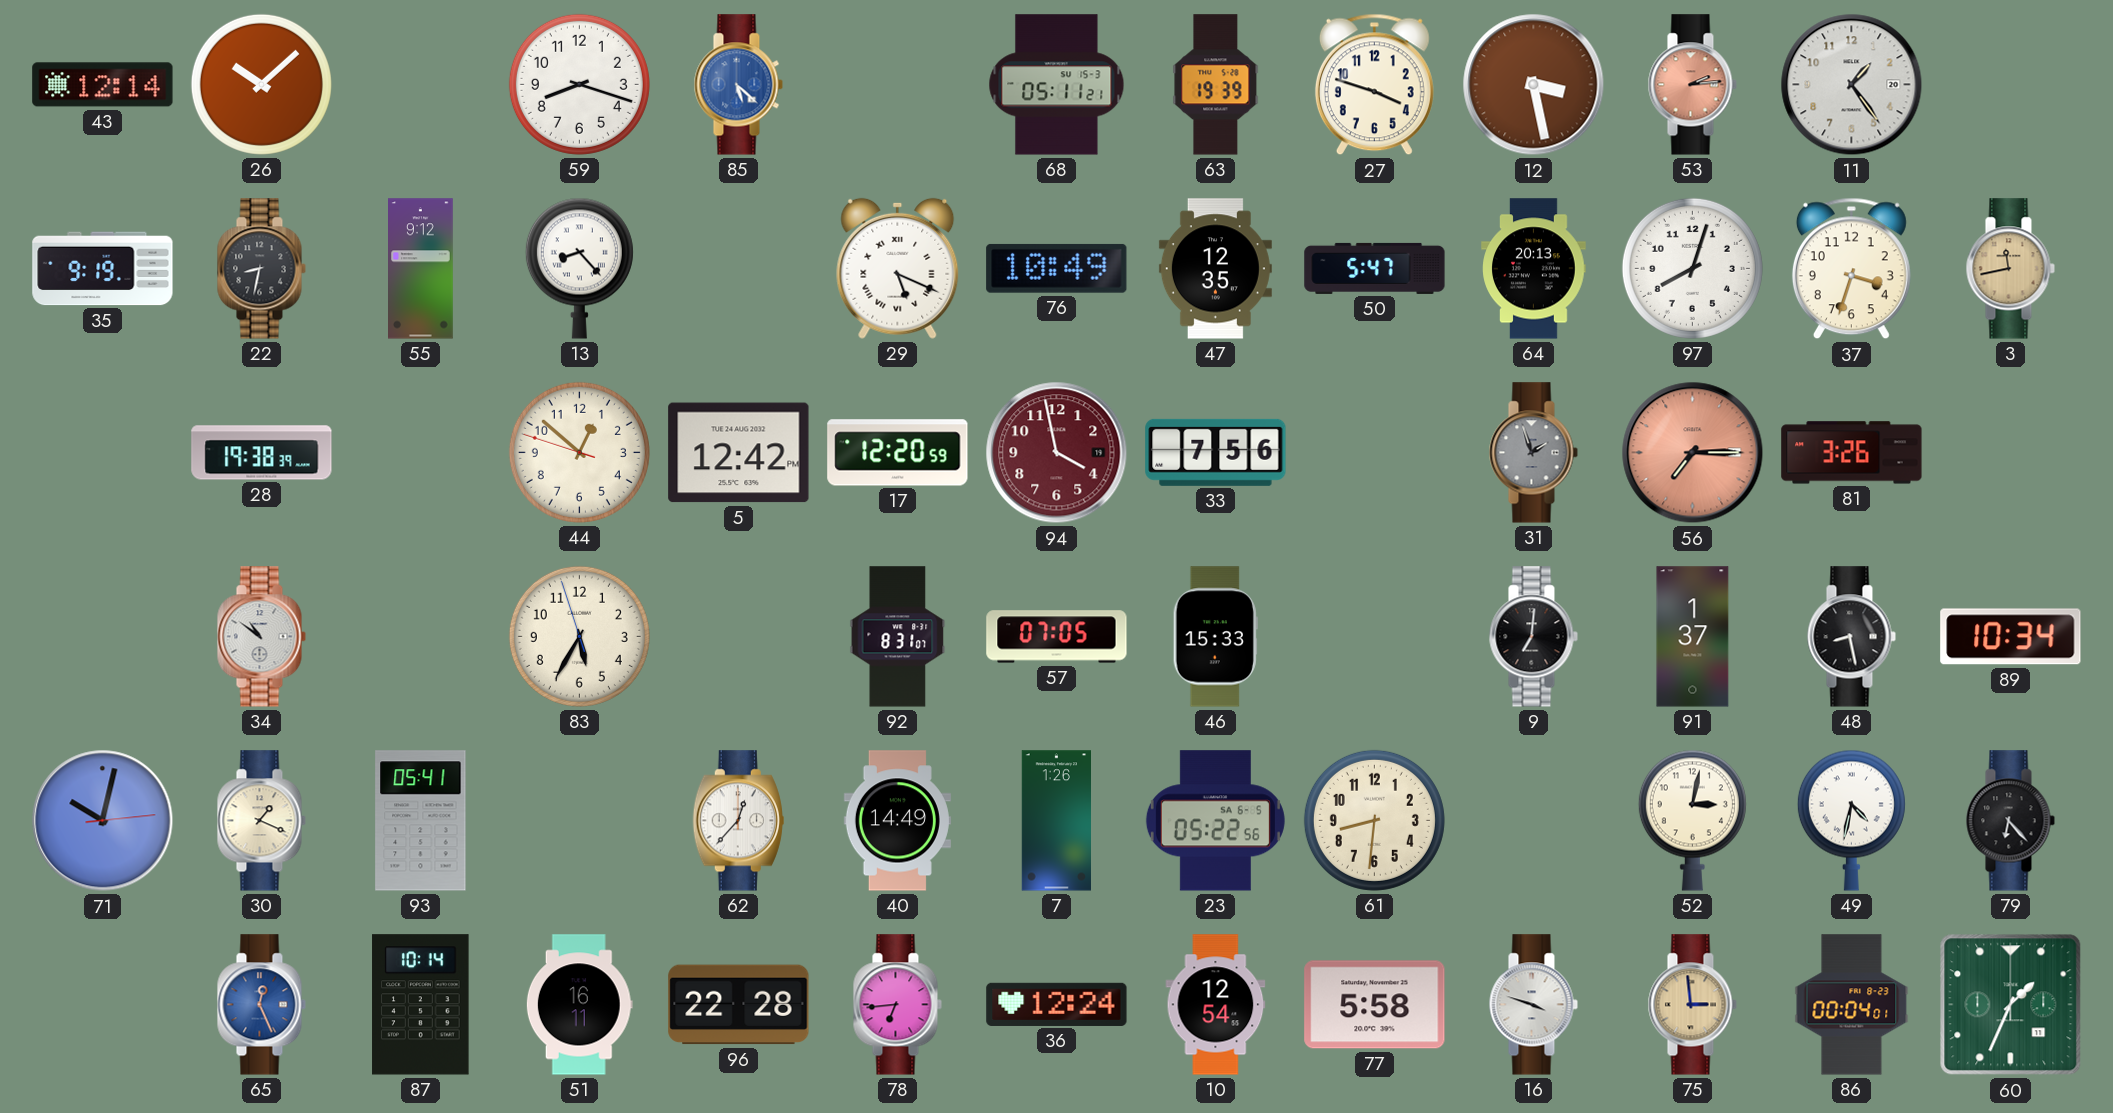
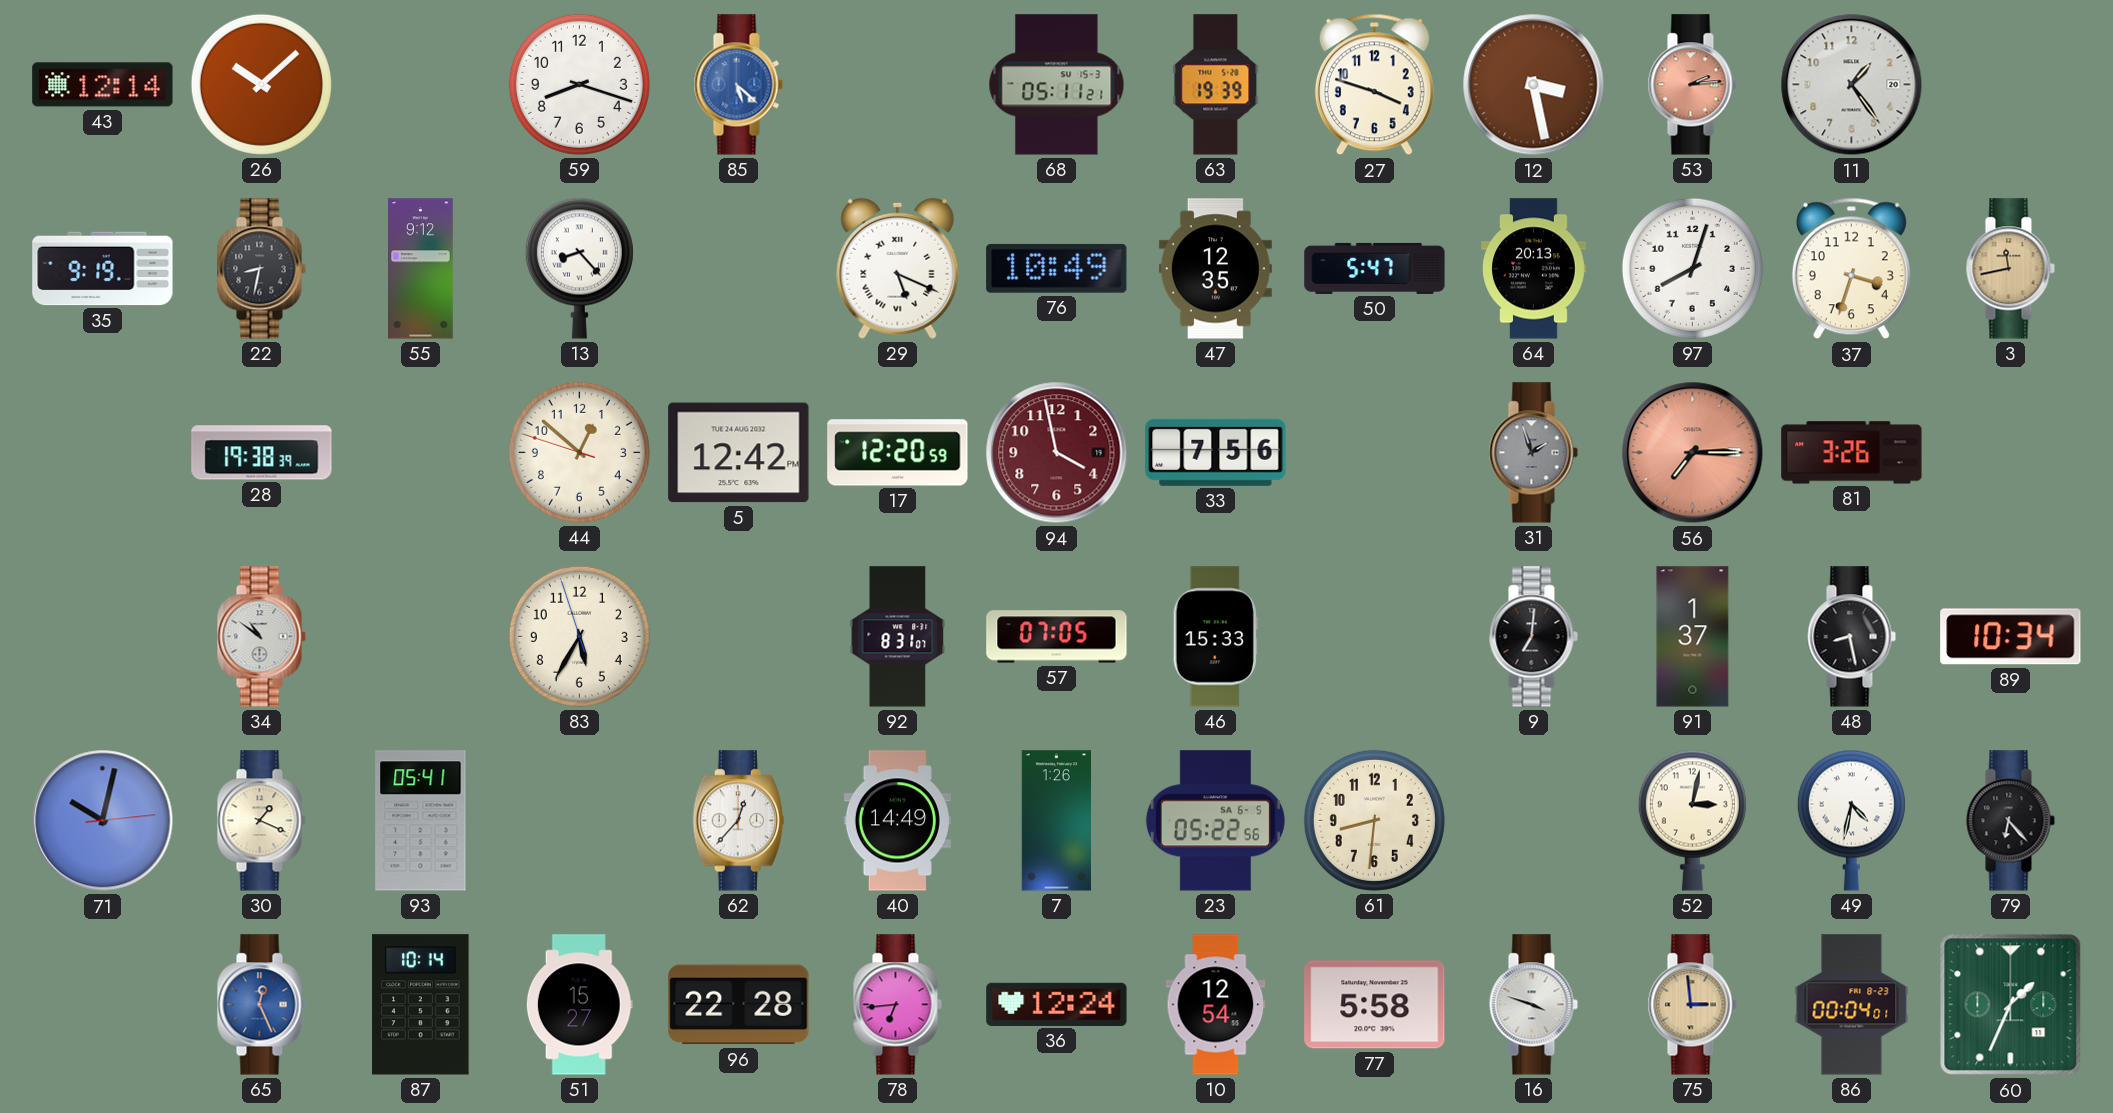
51: 16:11 -> 15:27
